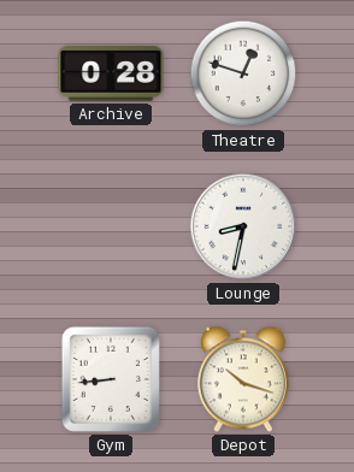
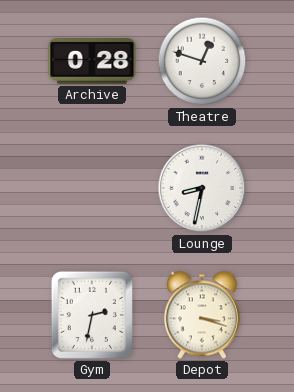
Gym: 8:44 -> 2:32
Depot: 10:18 -> 3:18
